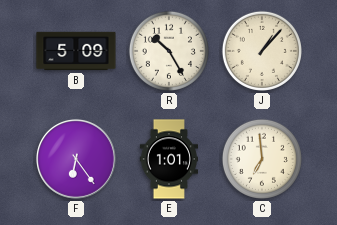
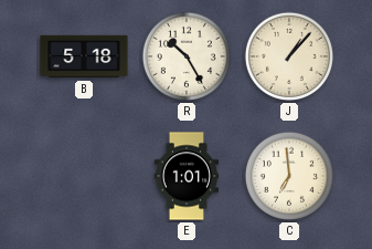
B: 5:09 -> 5:18
F: 6:24 -> none
